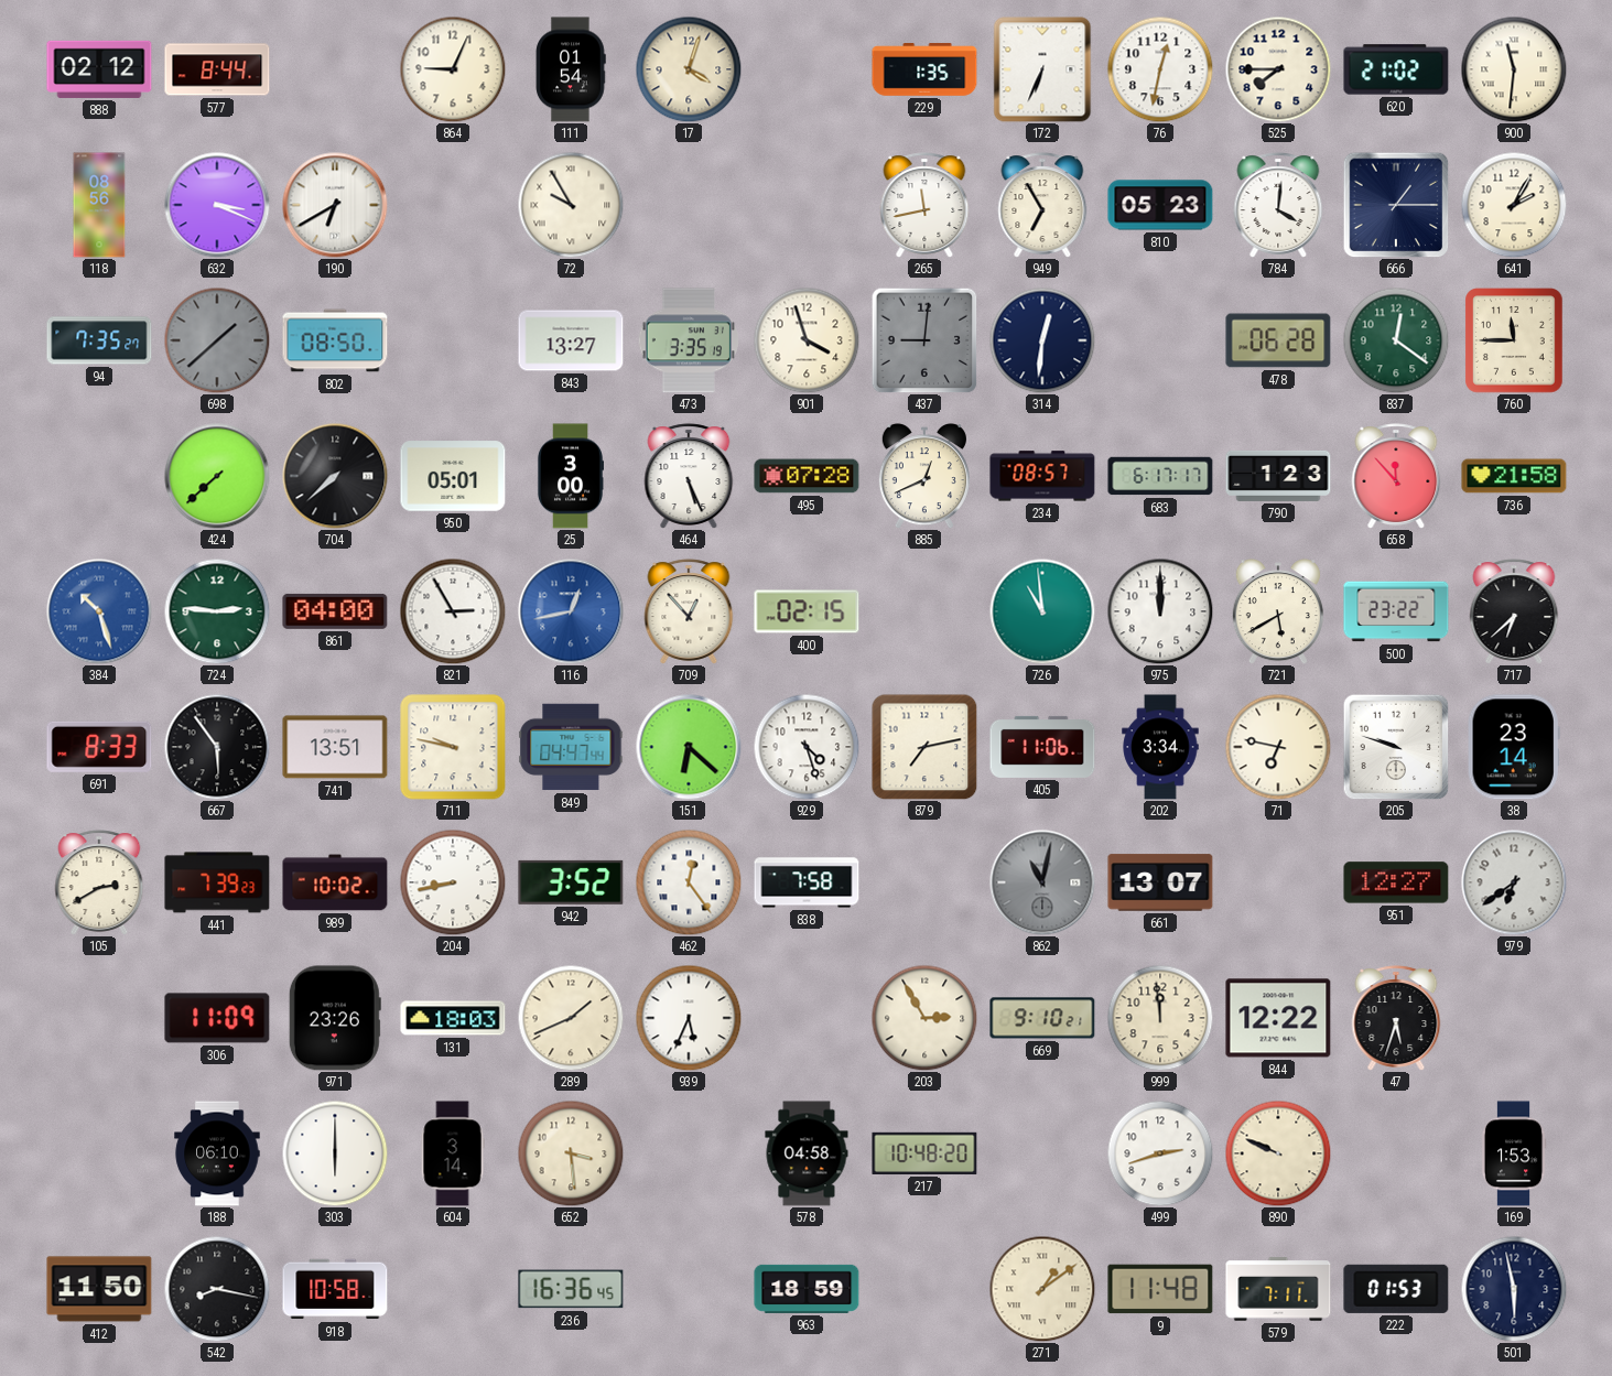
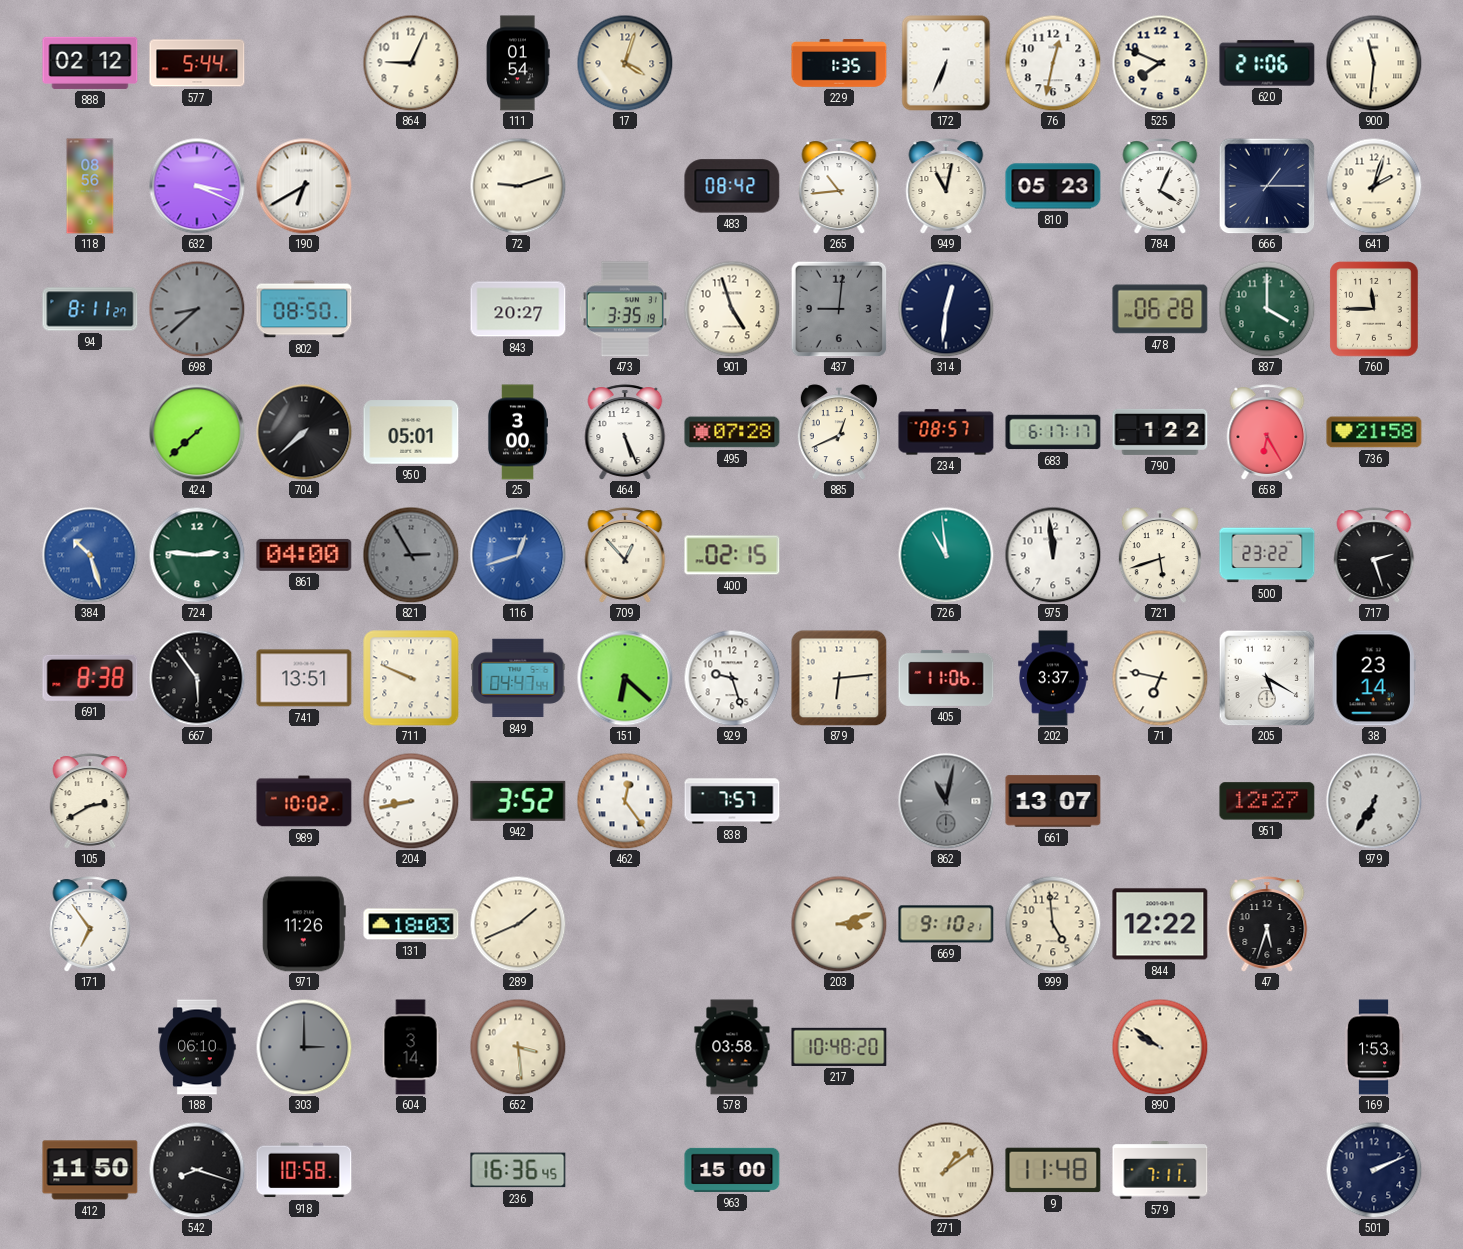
577: 8:44 -> 5:44
525: 7:45 -> 7:49
620: 21:02 -> 21:06
72: 9:55 -> 9:12
483: none -> 08:42
265: 11:43 -> 10:44
949: 6:55 -> 11:02
784: 4:01 -> 4:04
641: 2:05 -> 2:03
94: 7:35 -> 8:11
698: 1:38 -> 8:38
843: 13:27 -> 20:27
901: 3:57 -> 4:57
837: 12:21 -> 4:00
790: 1:23 -> 1:22
658: 11:53 -> 6:25
821 dial: white -> grey
116: 12:43 -> 12:42
975: 12:00 -> 11:59
721: 5:40 -> 5:42
717: 6:38 -> 2:27
691: 8:33 -> 8:38
711: 9:47 -> 9:49
929: 4:27 -> 9:27
879: 7:13 -> 6:14
202: 3:34 -> 3:37
205: 9:48 -> 5:20
441: 7:39 -> none
838: 7:58 -> 7:57
979: 6:39 -> 6:35
171: none -> 6:54
306: 11:09 -> none
971: 23:26 -> 11:26
939: 5:34 -> none
203: 2:55 -> 3:12
999: 11:59 -> 4:59
303: 6:00 -> 3:00
303 dial: white -> grey
578: 04:58 -> 03:58
499: 2:42 -> none
890: 9:49 -> 9:51
542: 8:17 -> 8:18
963: 18:59 -> 15:00
222: 01:53 -> none
501: 5:58 -> 2:11
